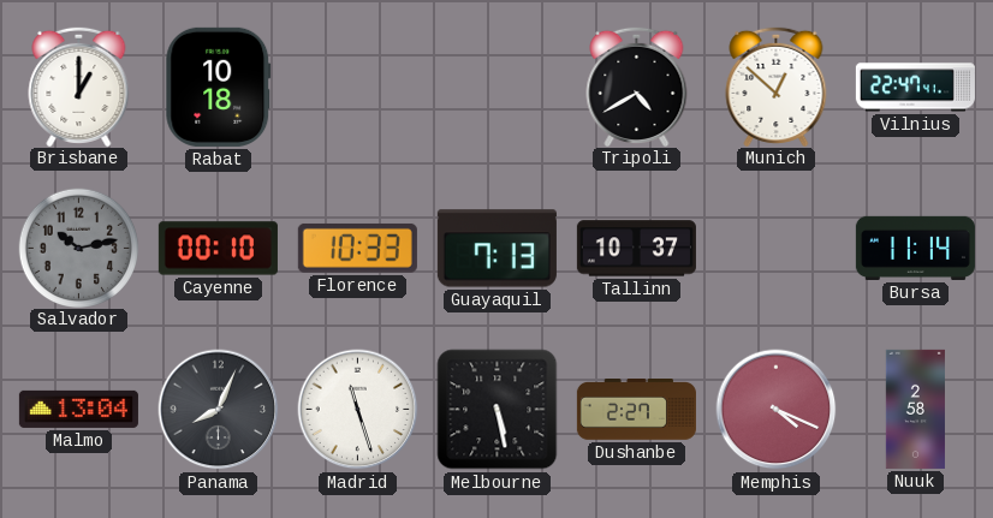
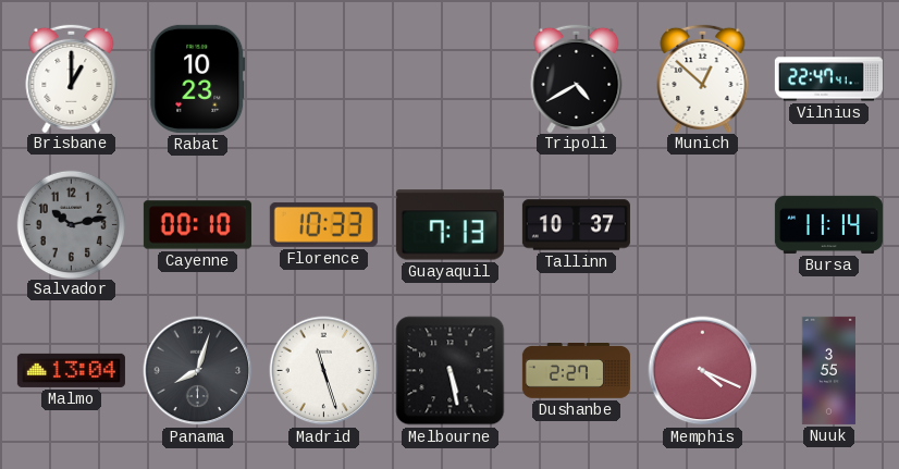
Rabat: 10:18 -> 10:23
Panama: 8:04 -> 8:03
Nuuk: 2:58 -> 3:55
